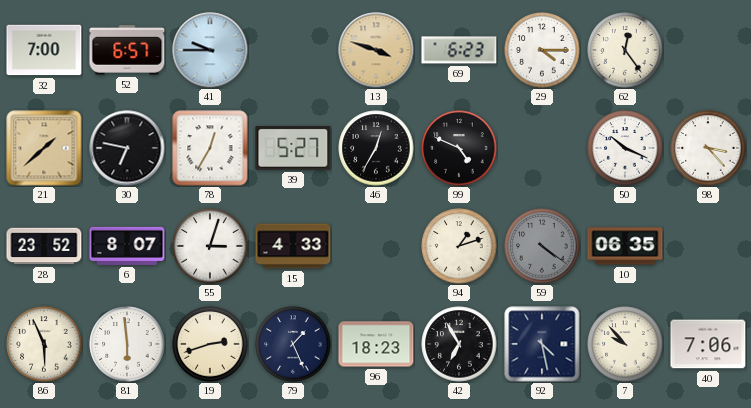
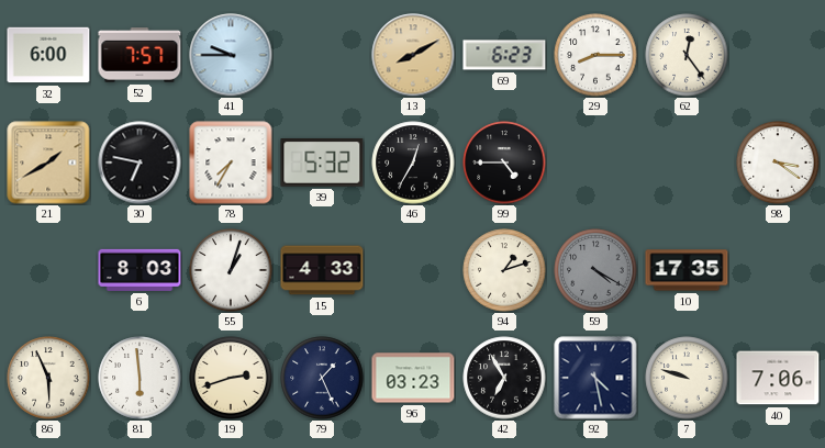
32: 7:00 -> 6:00
52: 6:57 -> 7:57
13: 3:48 -> 8:10
29: 4:15 -> 8:15
21: 1:38 -> 1:40
78: 12:35 -> 7:35
39: 5:27 -> 5:32
99: 4:49 -> 4:45
50: 10:19 -> none
98: 3:23 -> 3:21
28: 23:52 -> none
6: 8:07 -> 8:03
55: 3:03 -> 1:03
59: 4:21 -> 4:20
10: 06:35 -> 17:35
96: 18:23 -> 03:23
7: 9:53 -> 9:48
